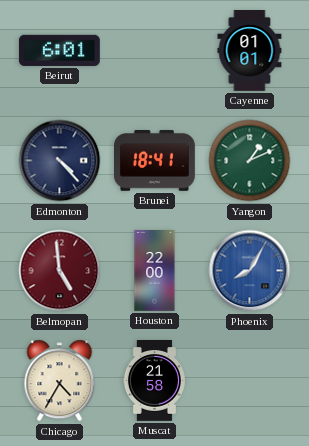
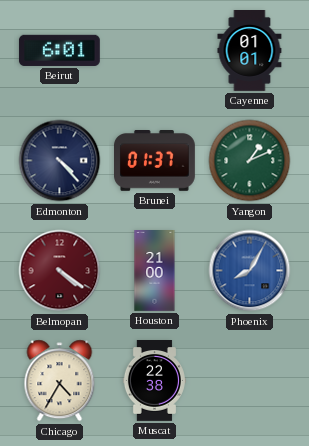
Brunei: 18:41 -> 01:37
Belmopan: 4:59 -> 4:21
Houston: 22:00 -> 21:00
Muscat: 21:58 -> 22:38
